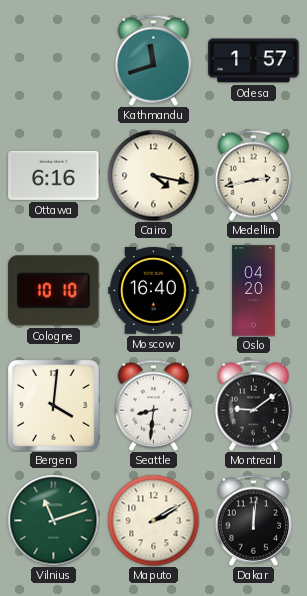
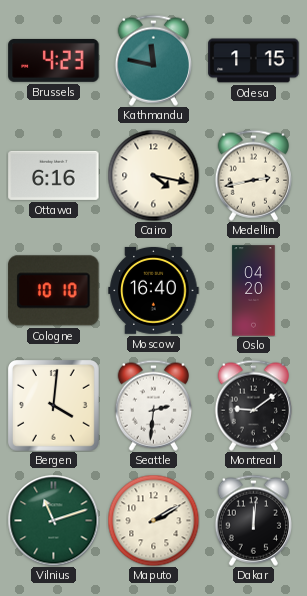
Brussels: none -> 4:23
Kathmandu: 11:42 -> 11:47
Odesa: 1:57 -> 1:15
Seattle: 8:31 -> 2:31
